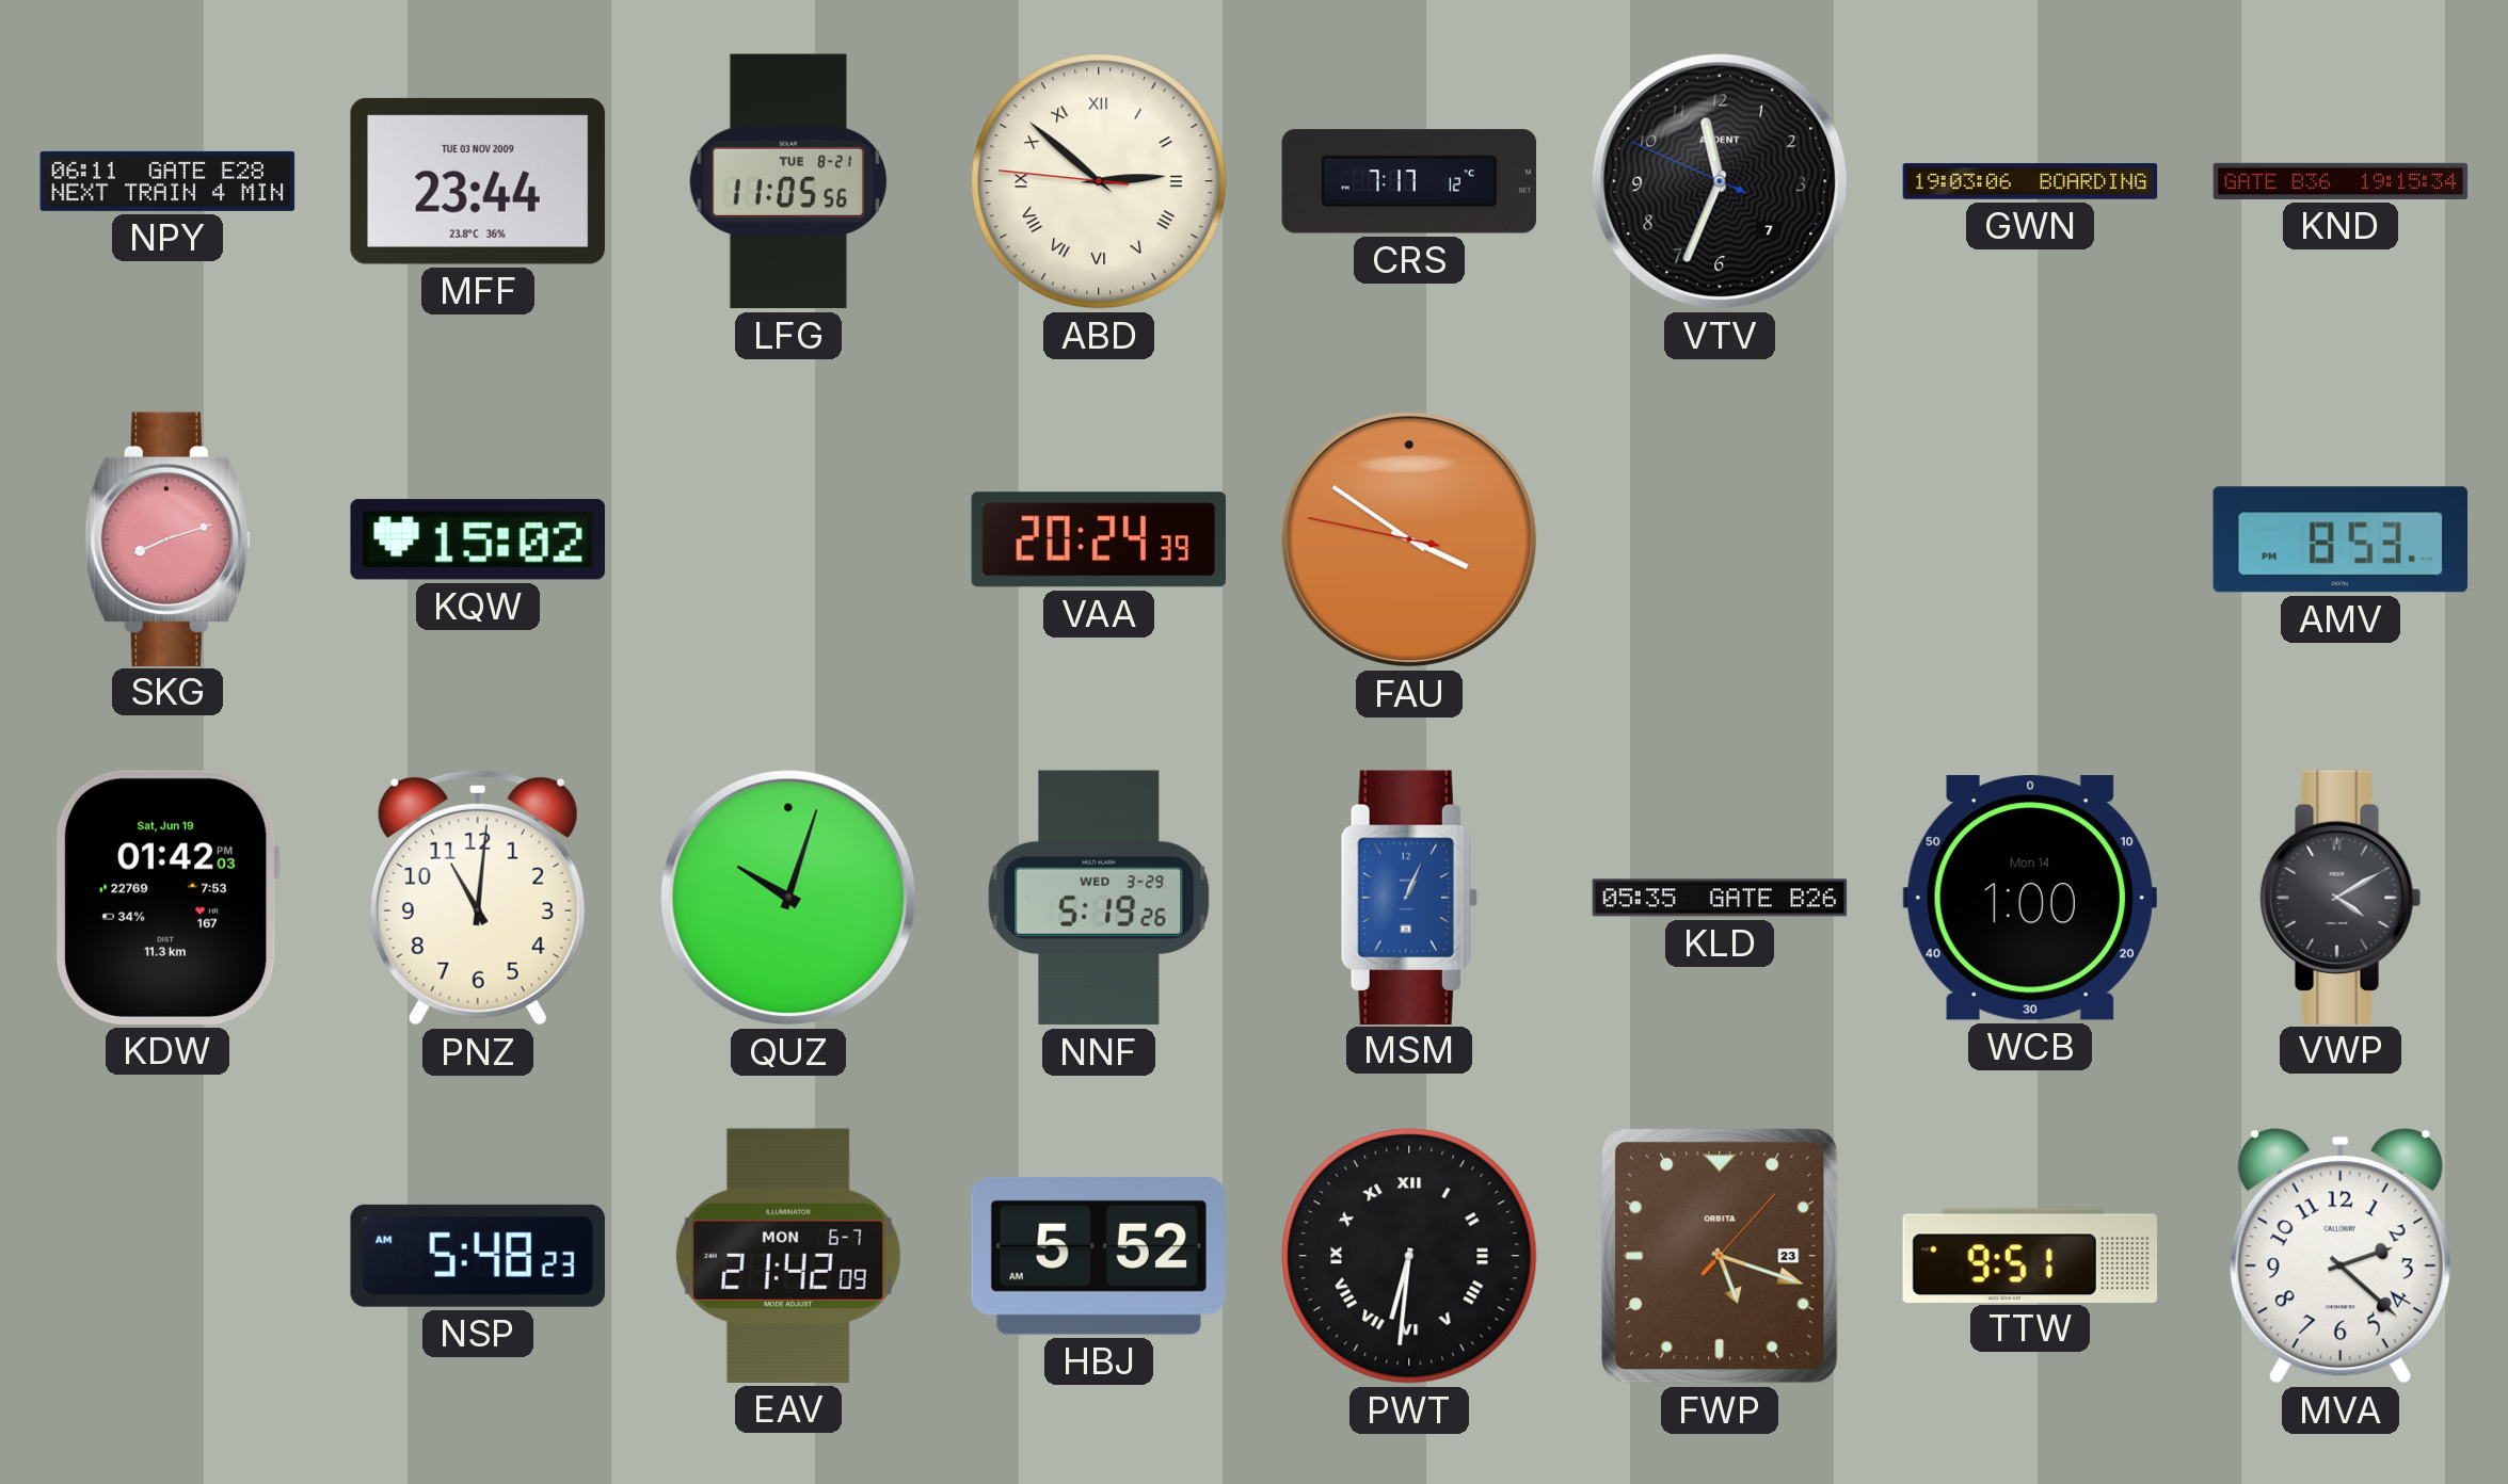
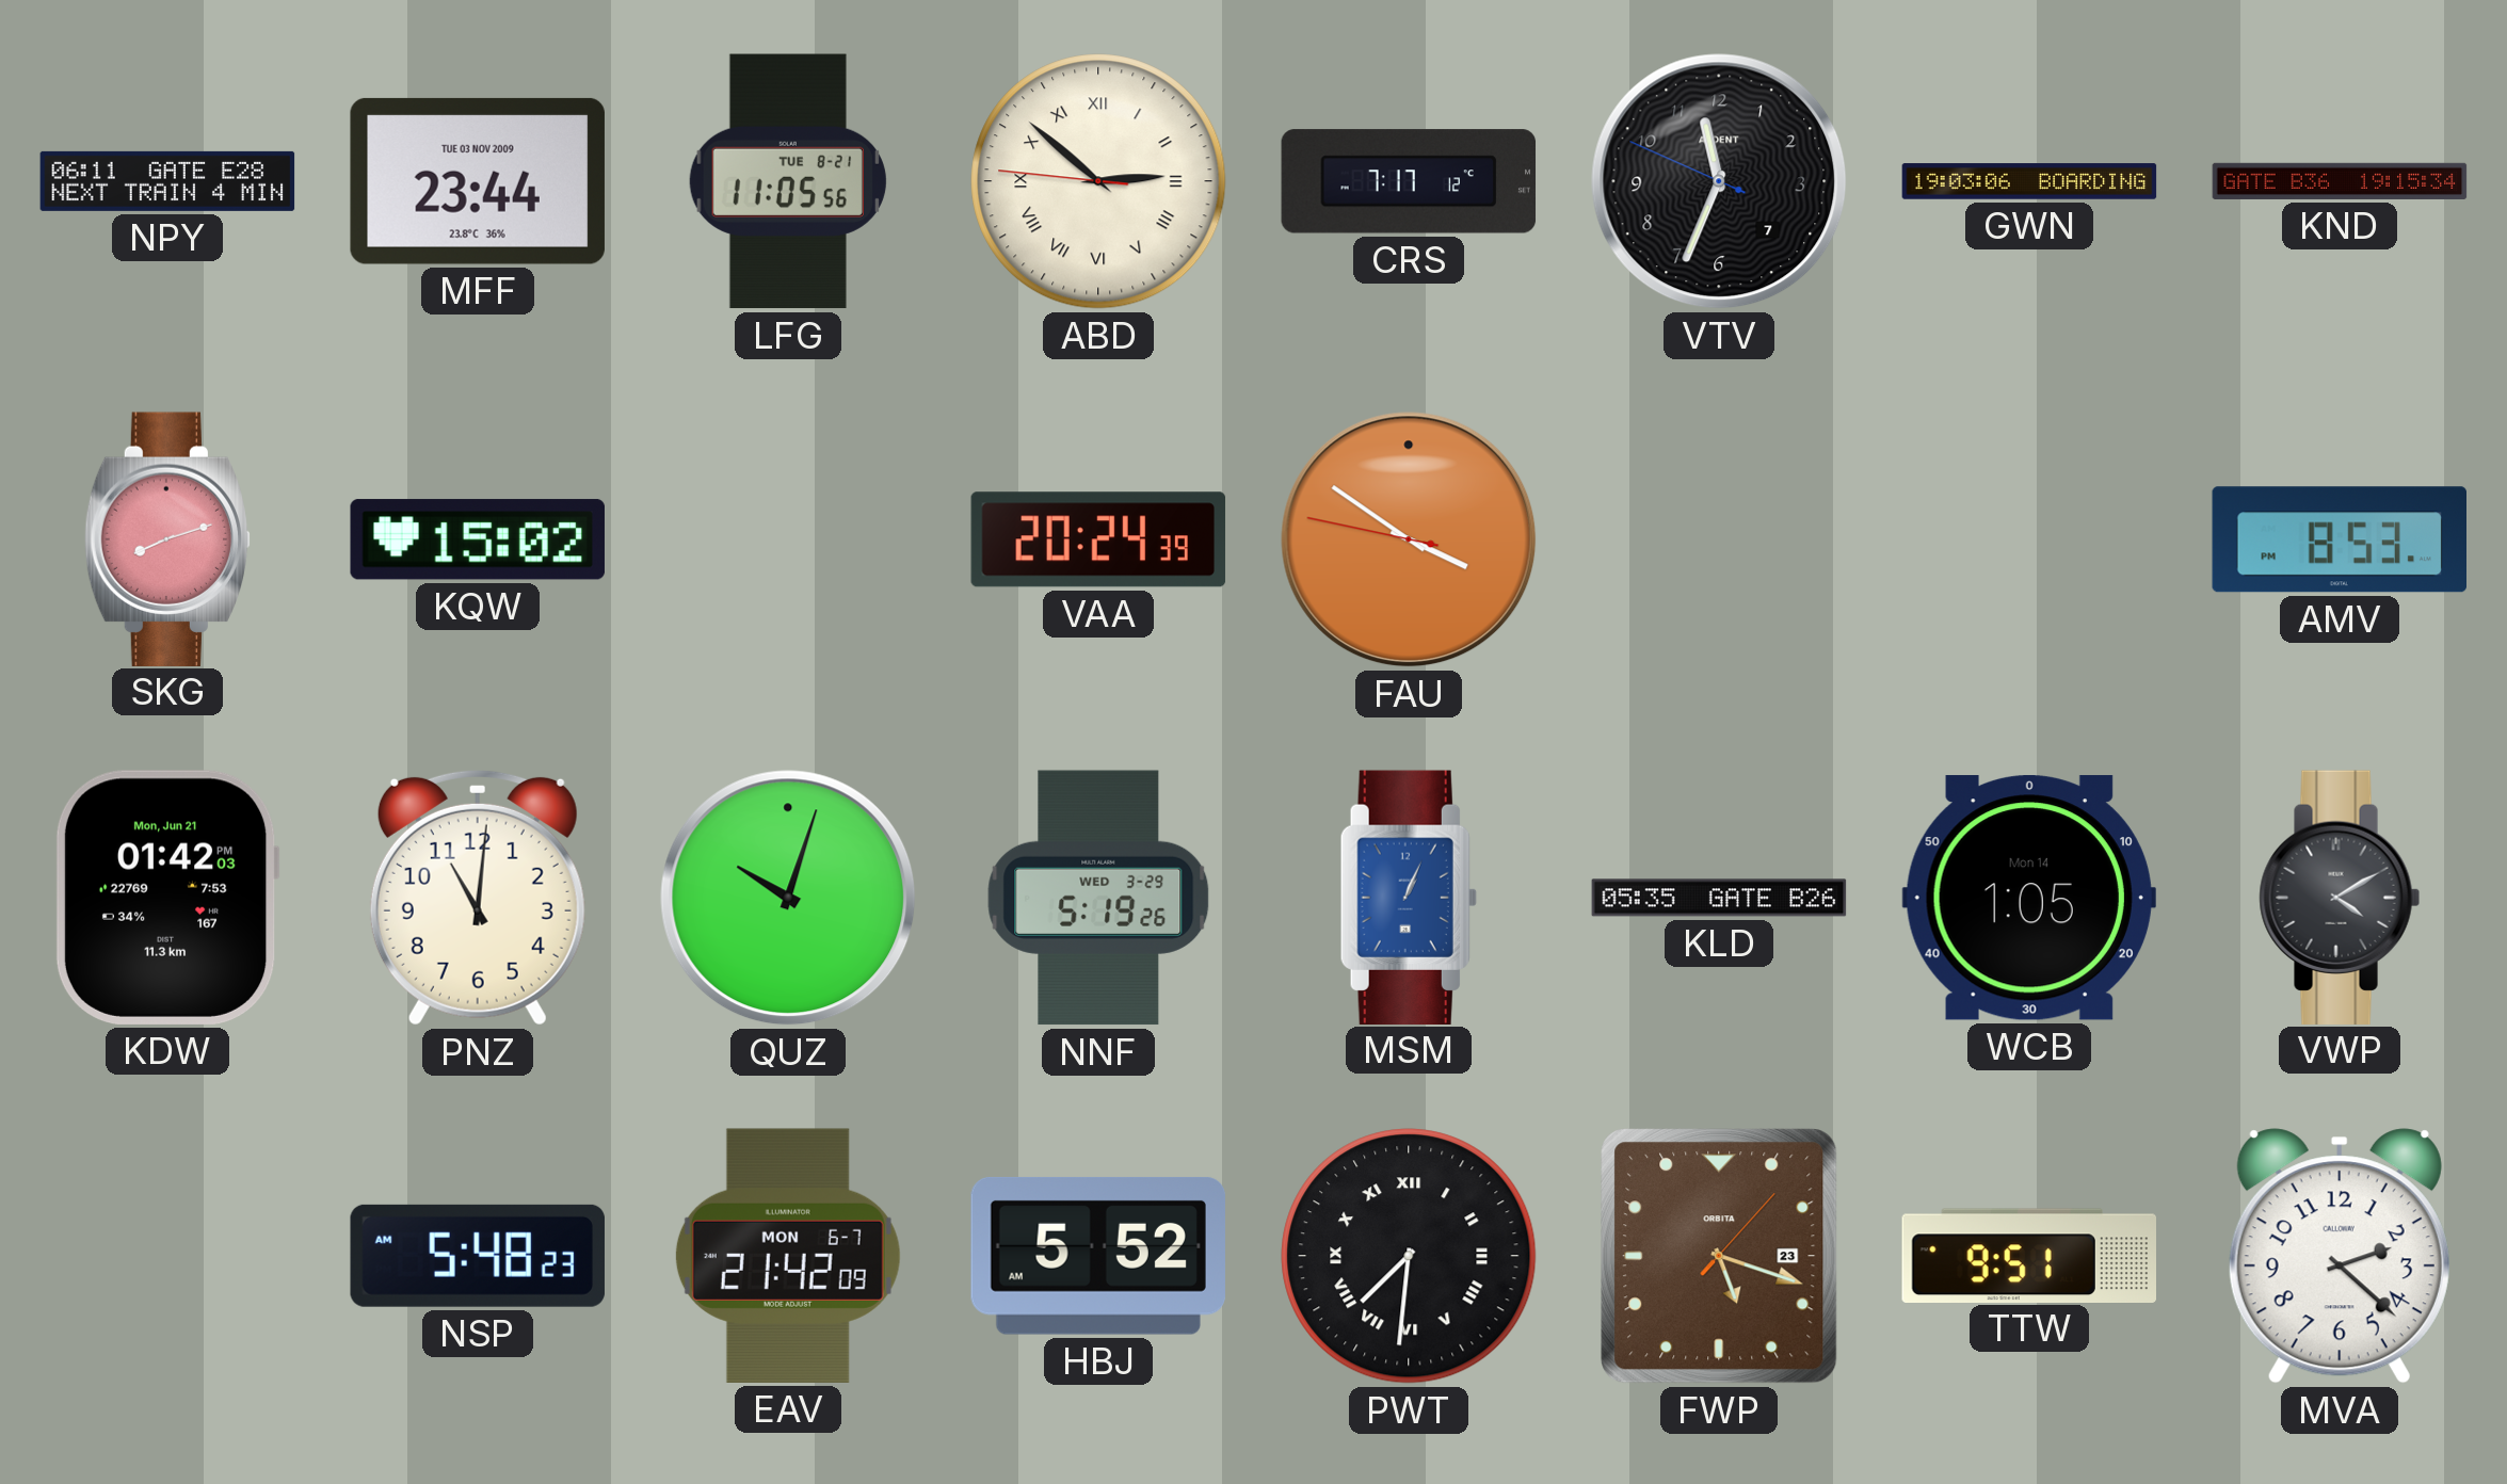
KDW date: Sat, Jun 19 -> Mon, Jun 21
WCB: 1:00 -> 1:05
PWT: 6:31 -> 7:31
